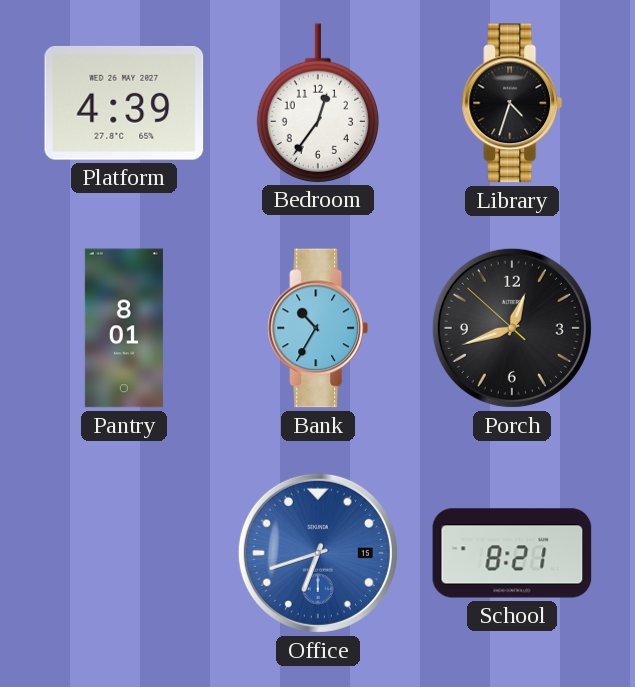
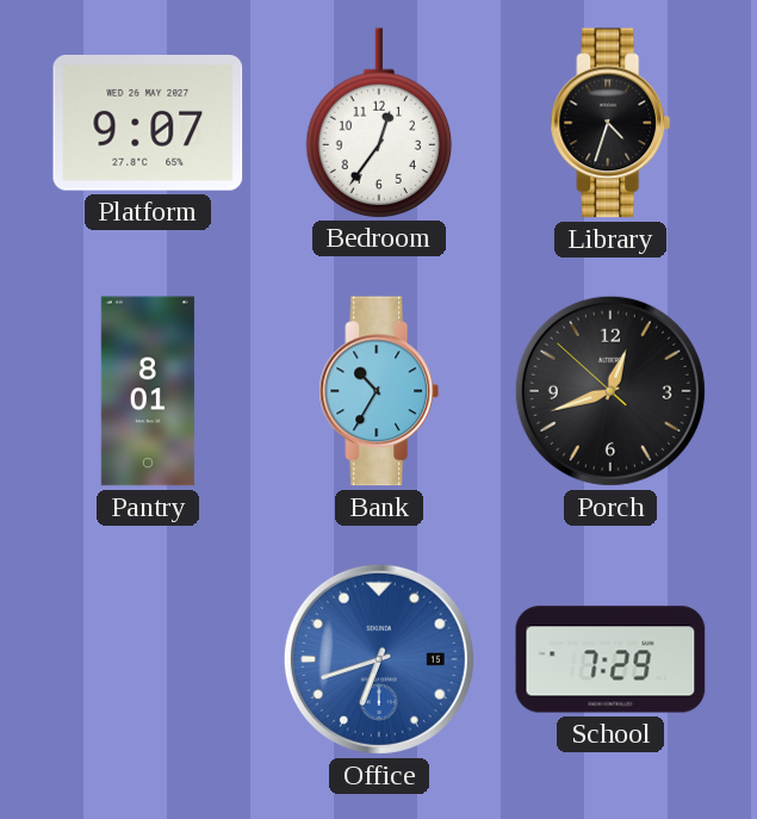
Platform: 4:39 -> 9:07
School: 8:21 -> 7:29
